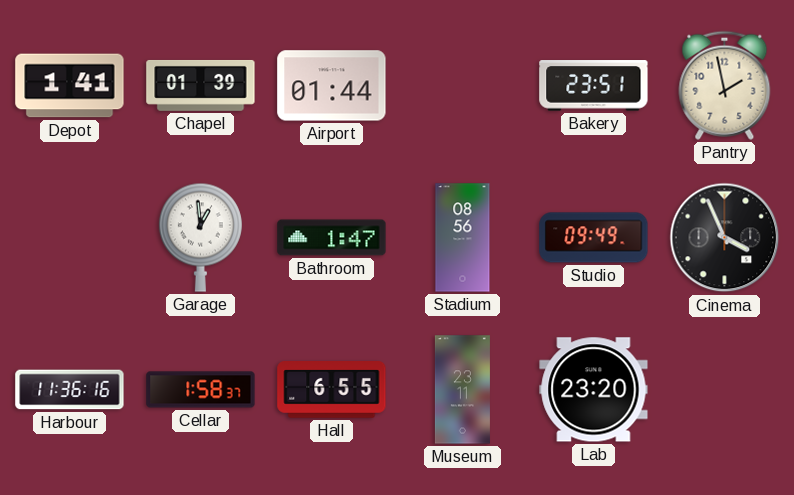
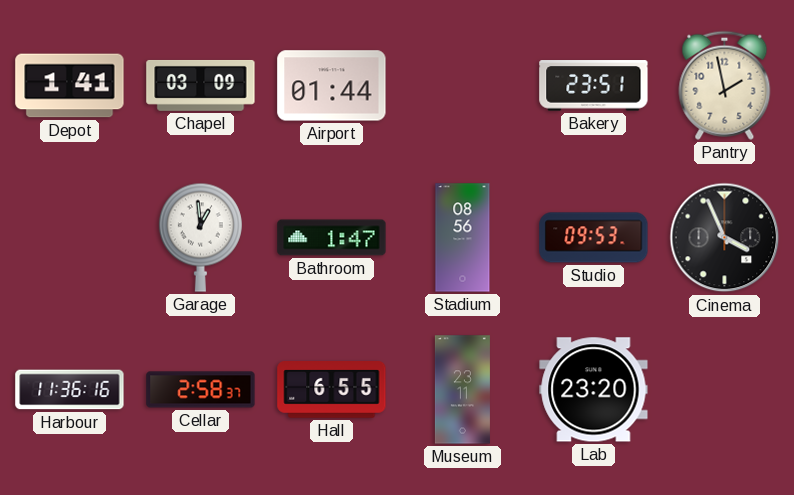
Chapel: 01:39 -> 03:09
Studio: 09:49 -> 09:53
Cellar: 1:58 -> 2:58
